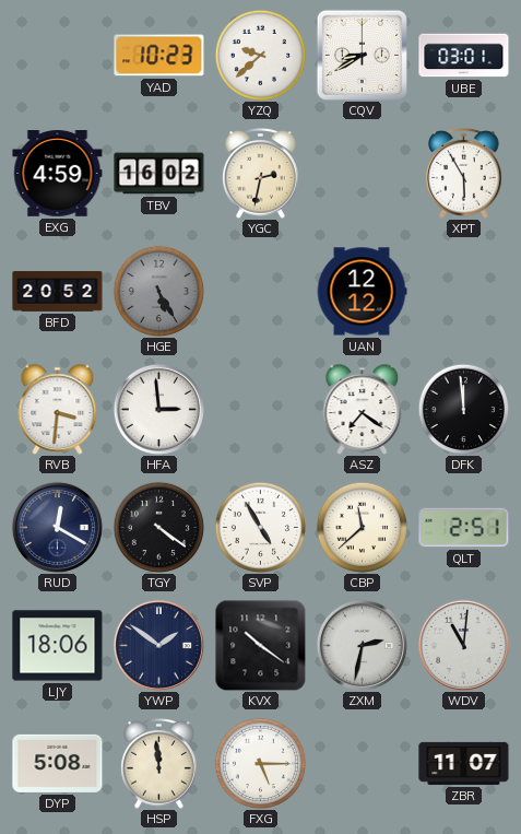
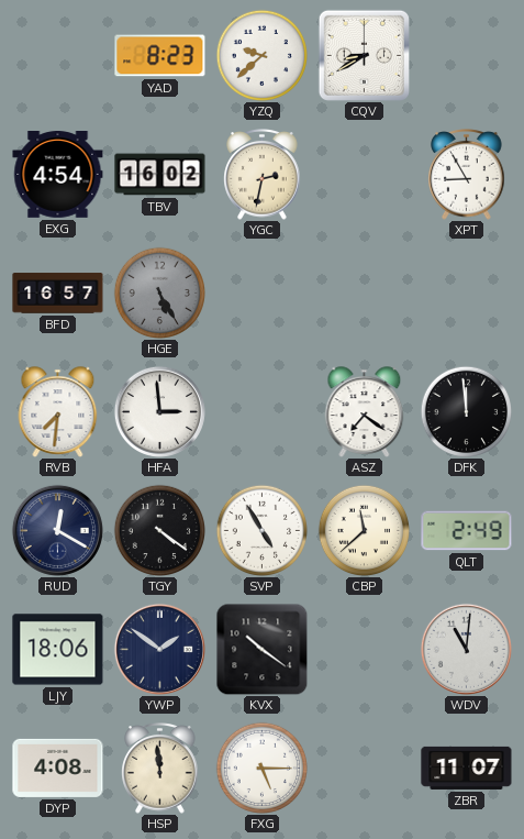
YAD: 10:23 -> 8:23
UBE: 03:01 -> none
EXG: 4:59 -> 4:54
XPT: 5:55 -> 8:55
BFD: 20:52 -> 16:57
UAN: 12:12 -> none
RVB: 3:31 -> 7:31
QLT: 2:51 -> 2:49
ZXM: 2:32 -> none
DYP: 5:08 -> 4:08
